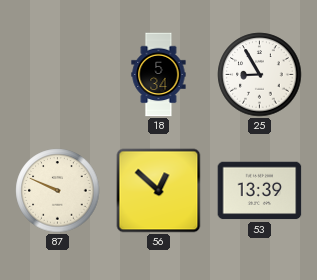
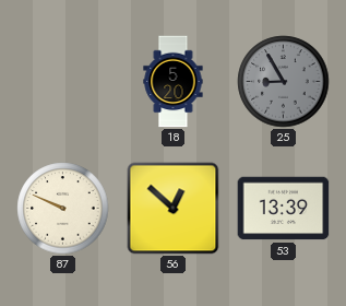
18: 5:34 -> 5:20
25 dial: white -> grey
